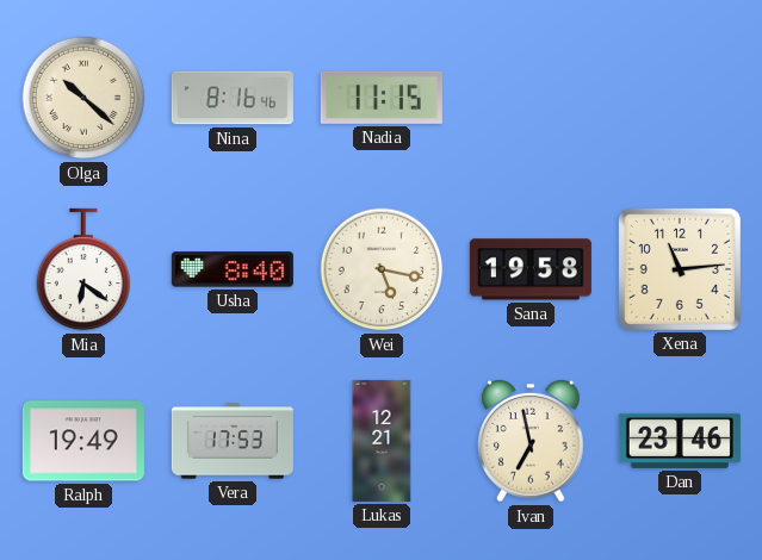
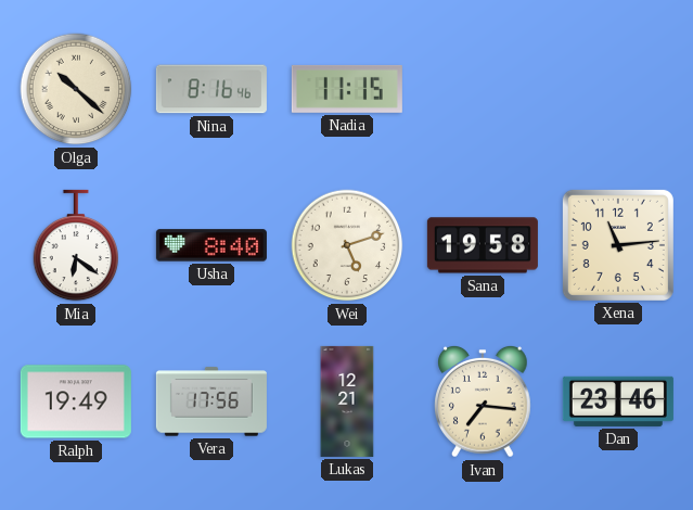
Wei: 5:17 -> 5:12
Vera: 17:53 -> 17:56
Ivan: 6:58 -> 7:16
